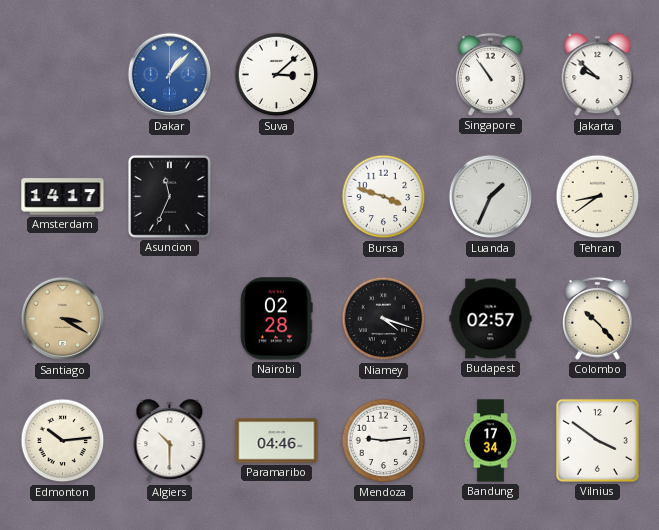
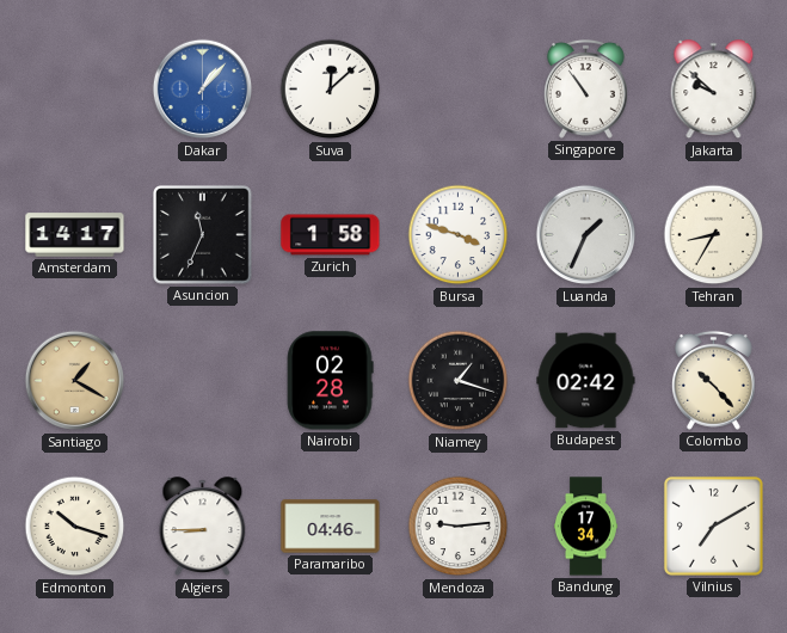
Suva: 3:08 -> 12:08
Zurich: none -> 1:58
Tehran: 8:39 -> 8:35
Santiago: 3:20 -> 1:20
Niamey: 4:18 -> 1:18
Budapest: 02:57 -> 02:42
Edmonton: 10:14 -> 10:18
Algiers: 10:30 -> 8:45
Vilnius: 3:51 -> 7:10
